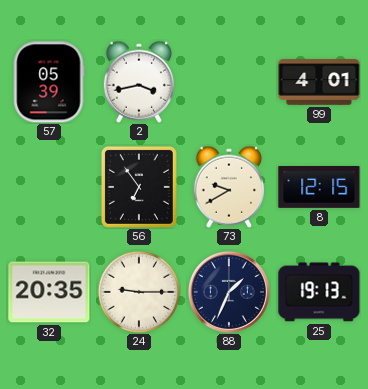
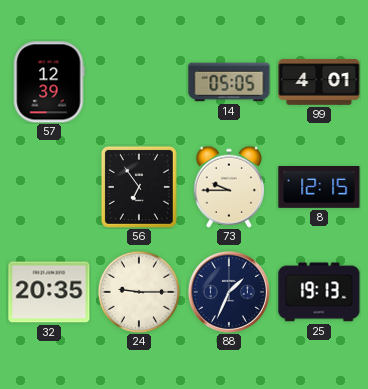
57: 05:39 -> 12:39
2: 3:43 -> none
14: none -> 05:05
73: 9:40 -> 9:45
